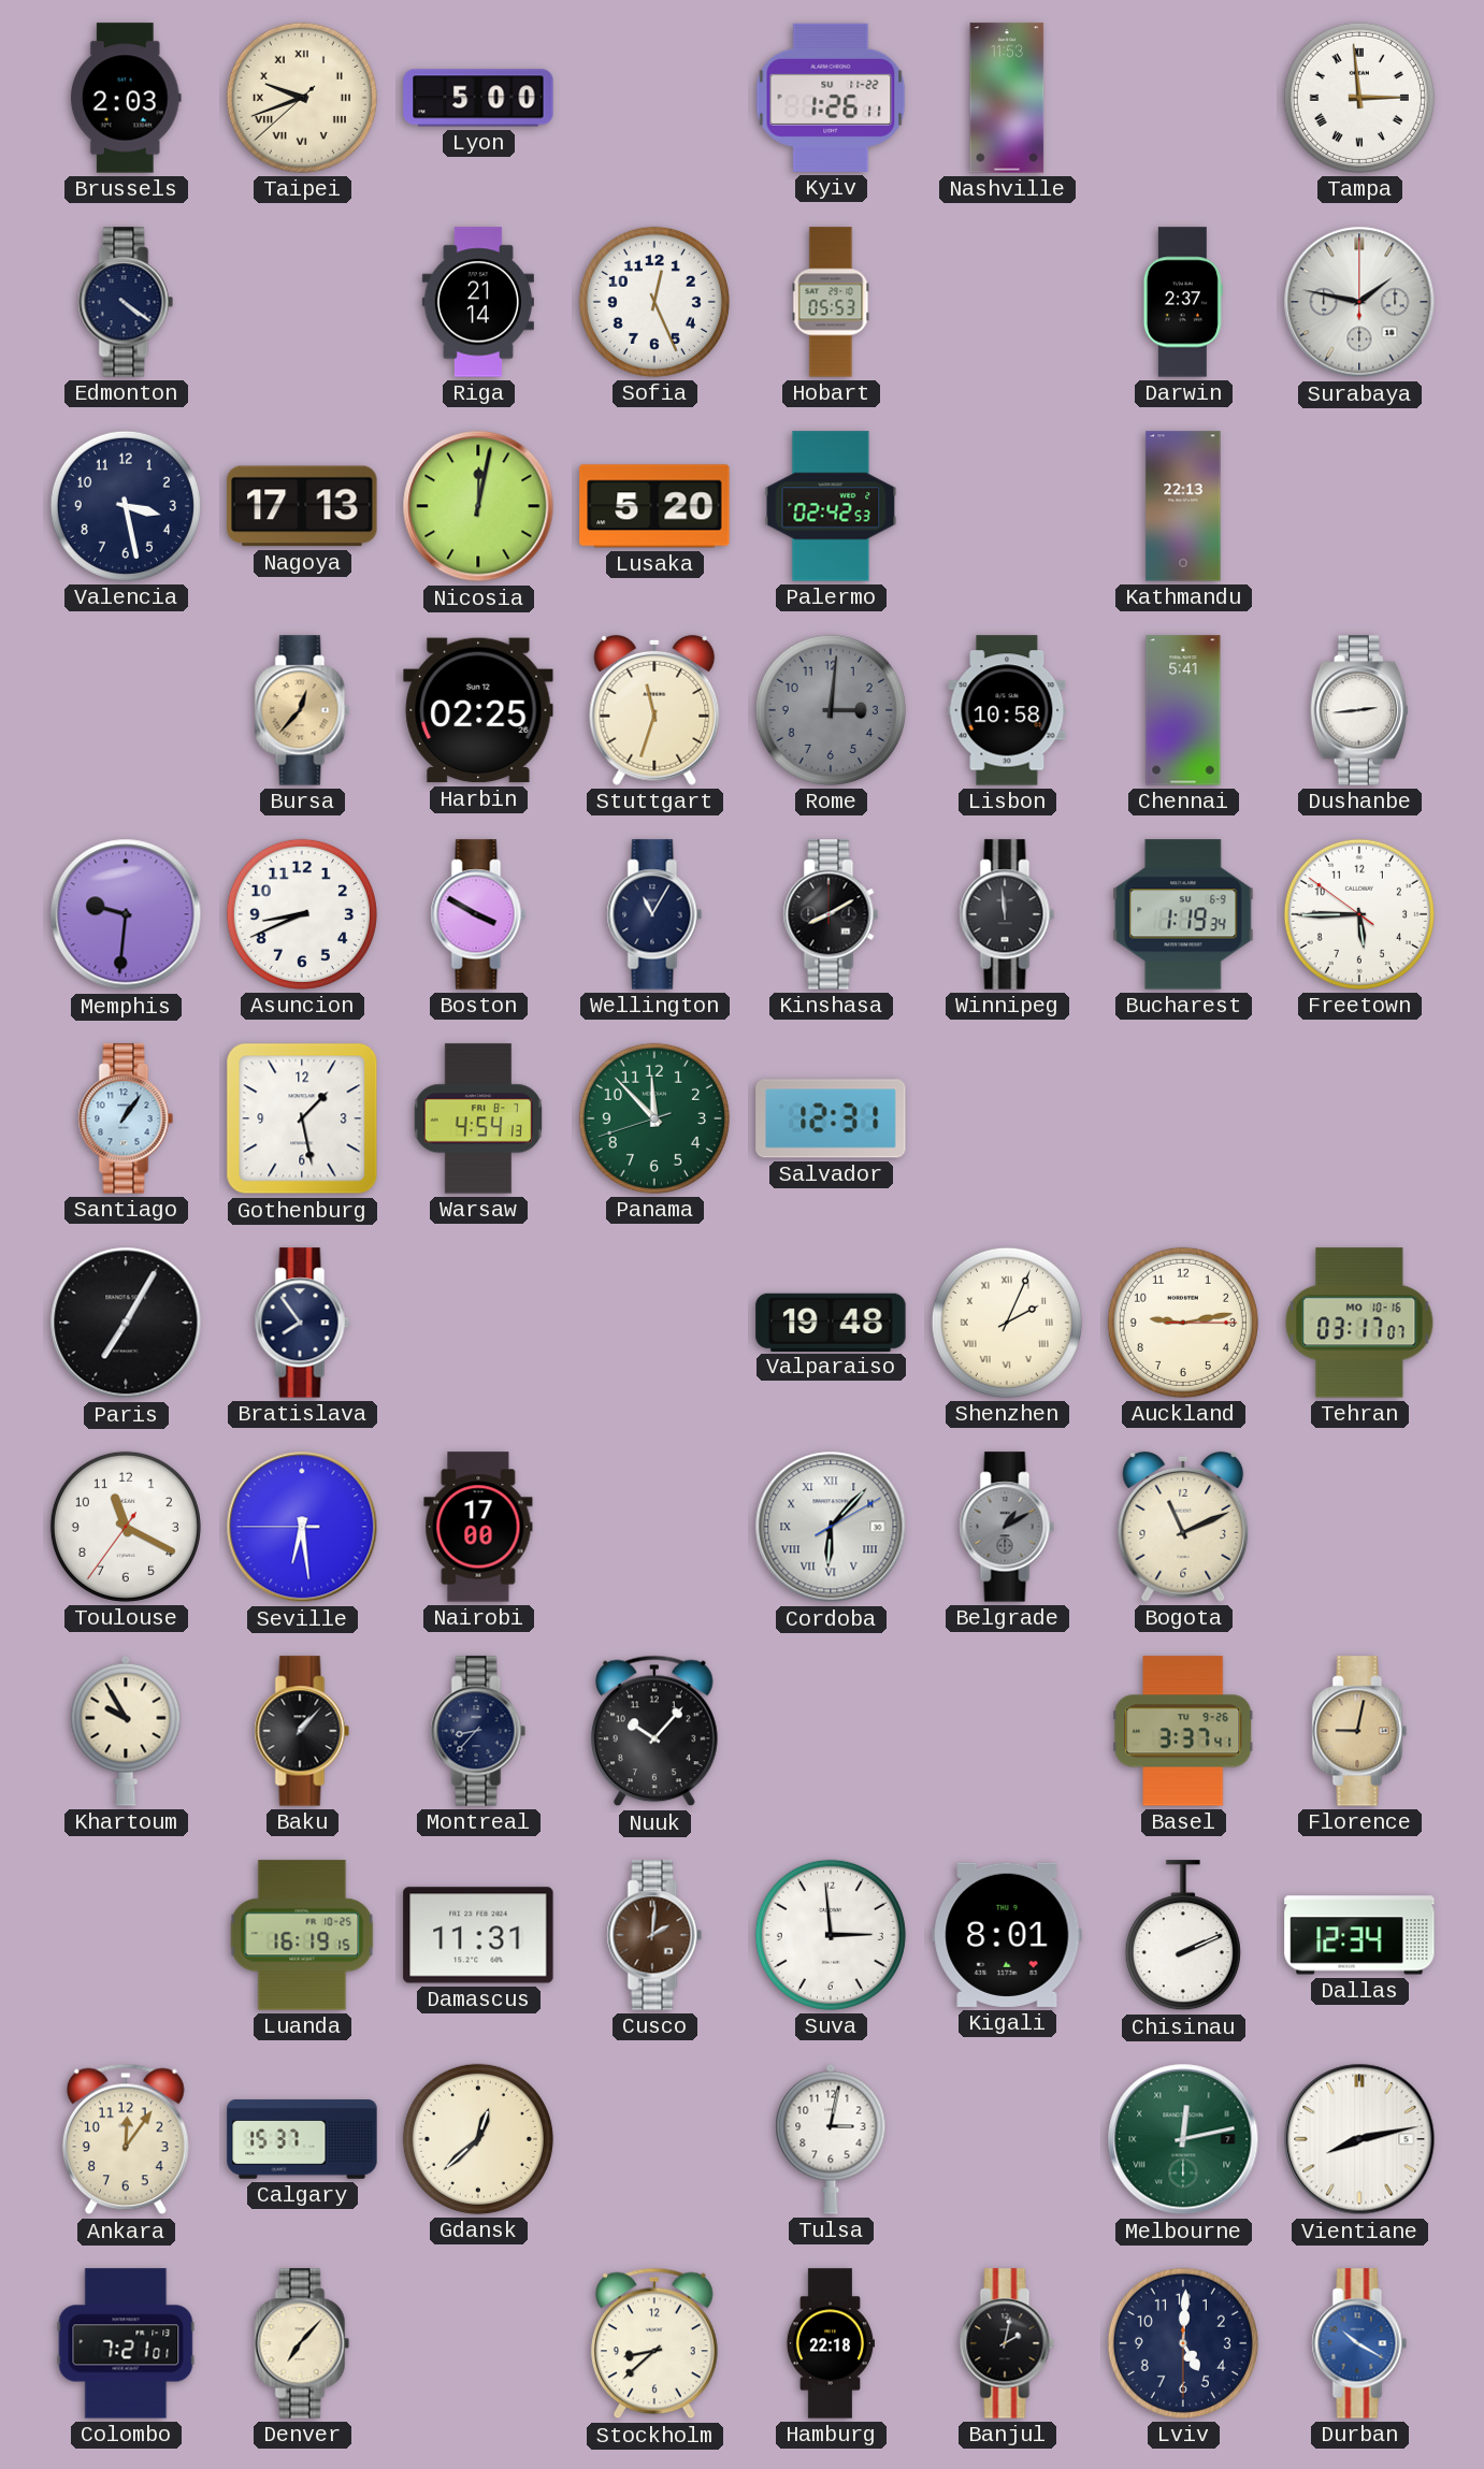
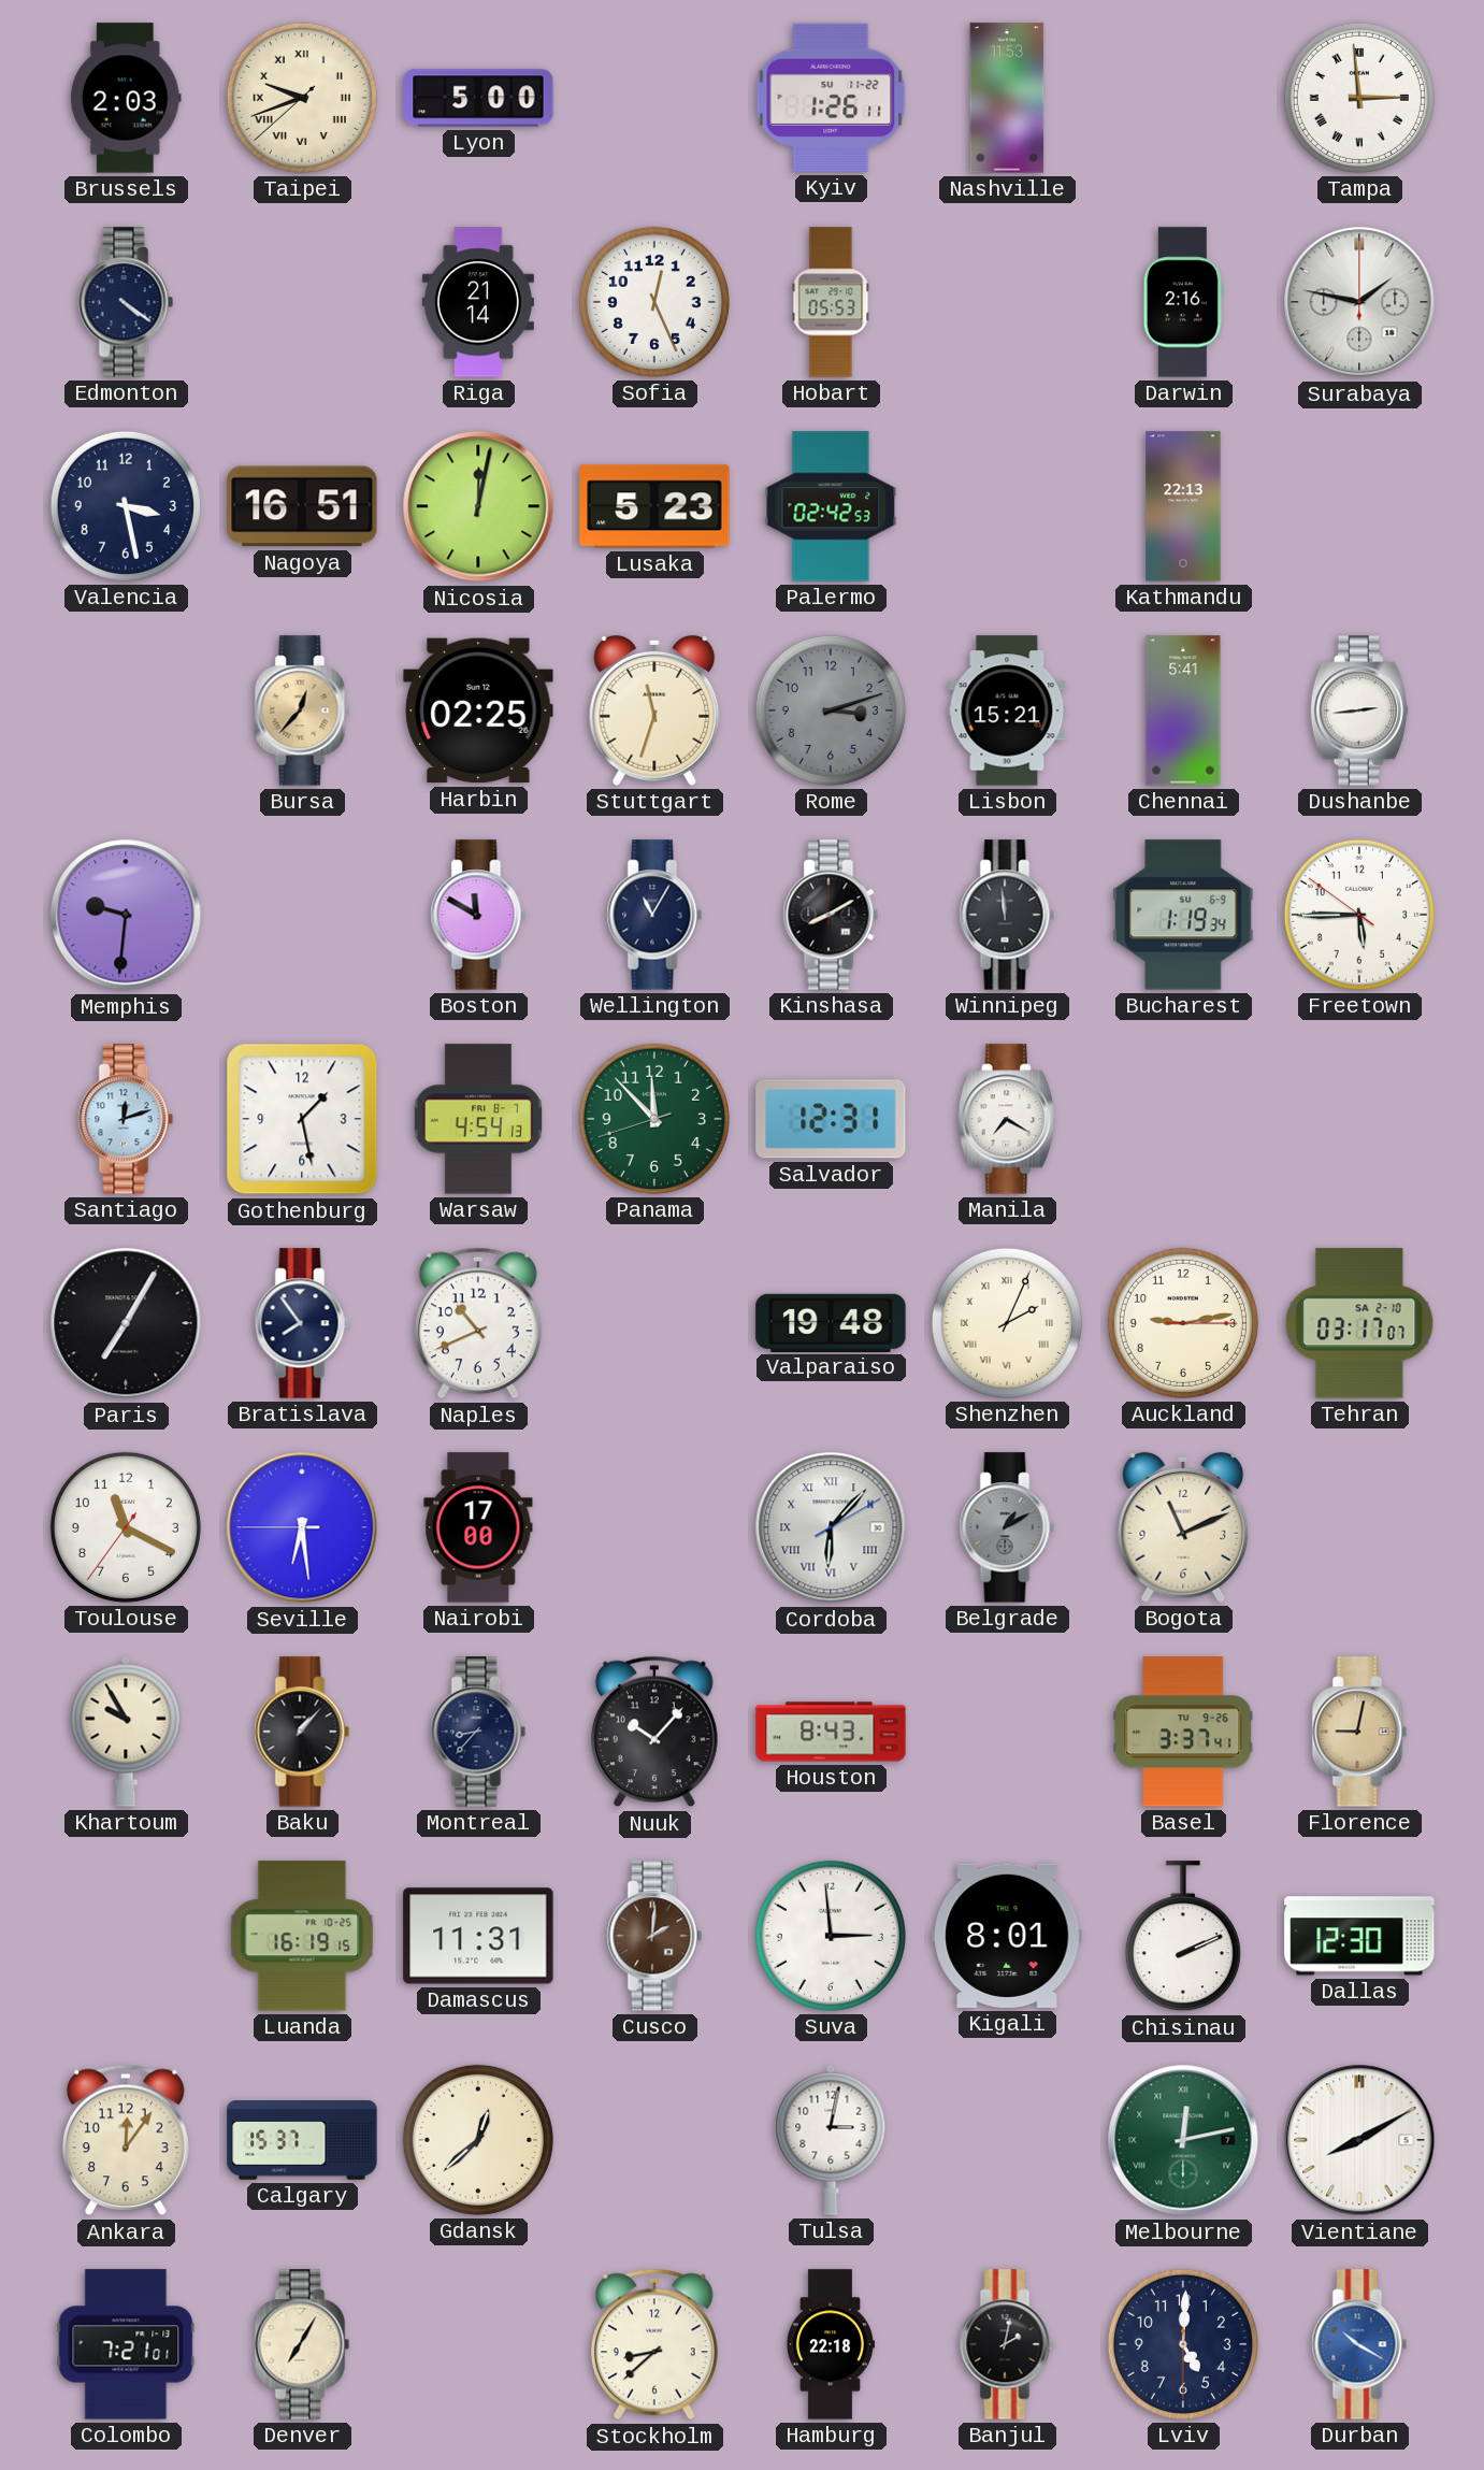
Darwin: 2:37 -> 2:16
Nagoya: 17:13 -> 16:51
Lusaka: 5:20 -> 5:23
Rome: 3:01 -> 3:12
Lisbon: 10:58 -> 15:21
Asuncion: 8:41 -> none
Boston: 3:50 -> 11:50
Santiago: 1:06 -> 12:12
Manila: none -> 7:20
Naples: none -> 10:41
Tehran date: MO 10-16 -> SA 2-10
Houston: none -> 8:43
Dallas: 12:34 -> 12:30
Vientiane: 8:13 -> 8:10
Denver: 7:07 -> 7:05
